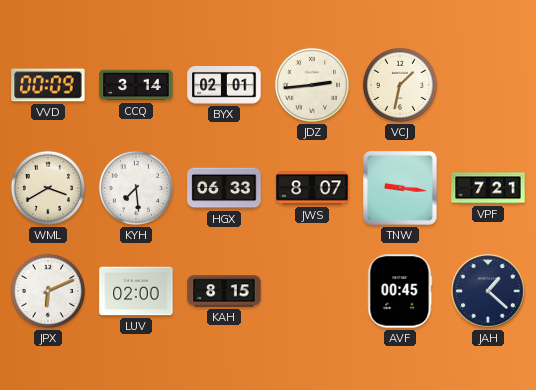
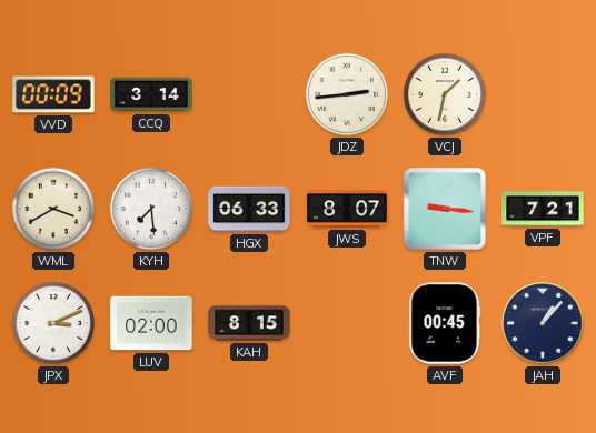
BYX: 02:01 -> none
JPX: 6:11 -> 3:11
JAH: 1:22 -> 1:07
